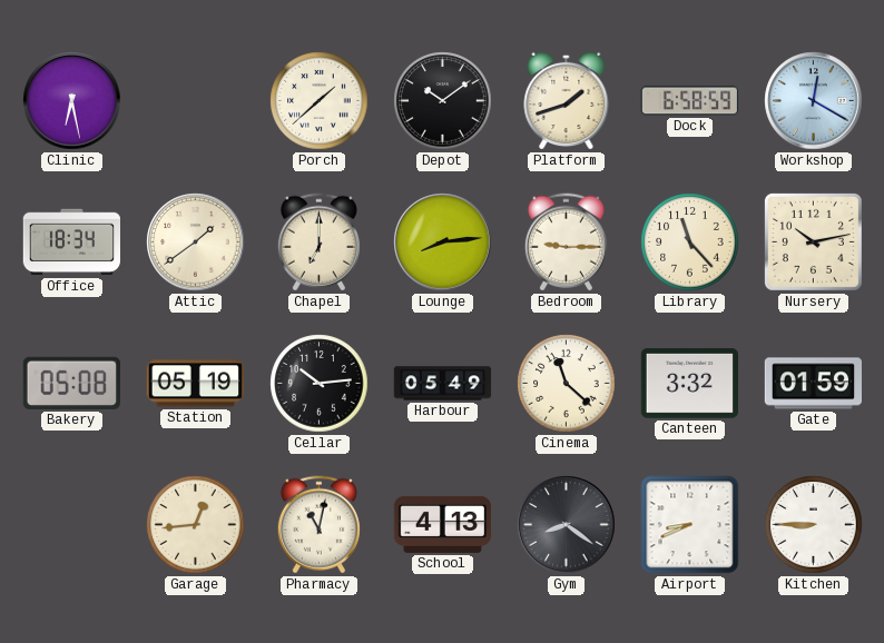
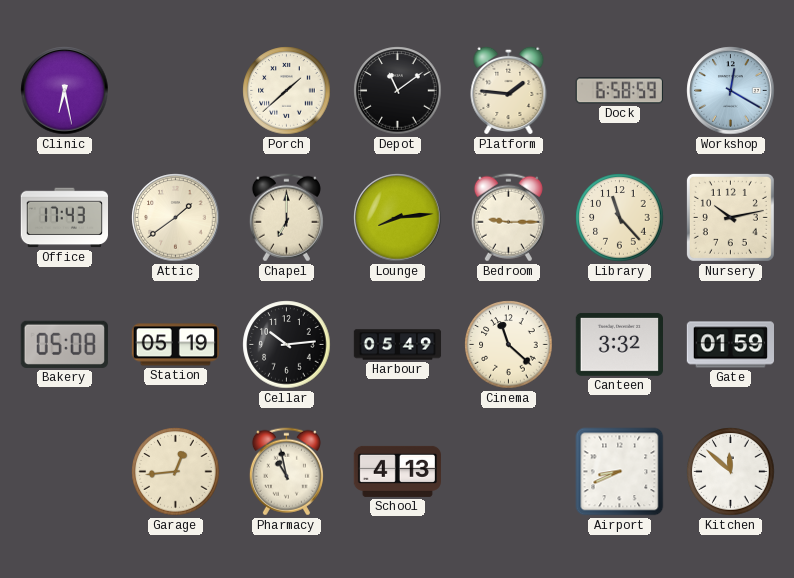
Depot: 10:09 -> 11:09
Platform: 1:42 -> 1:46
Office: 18:34 -> 17:43
Pharmacy: 11:02 -> 10:58
Gym: 8:21 -> none
Kitchen: 8:45 -> 11:52
